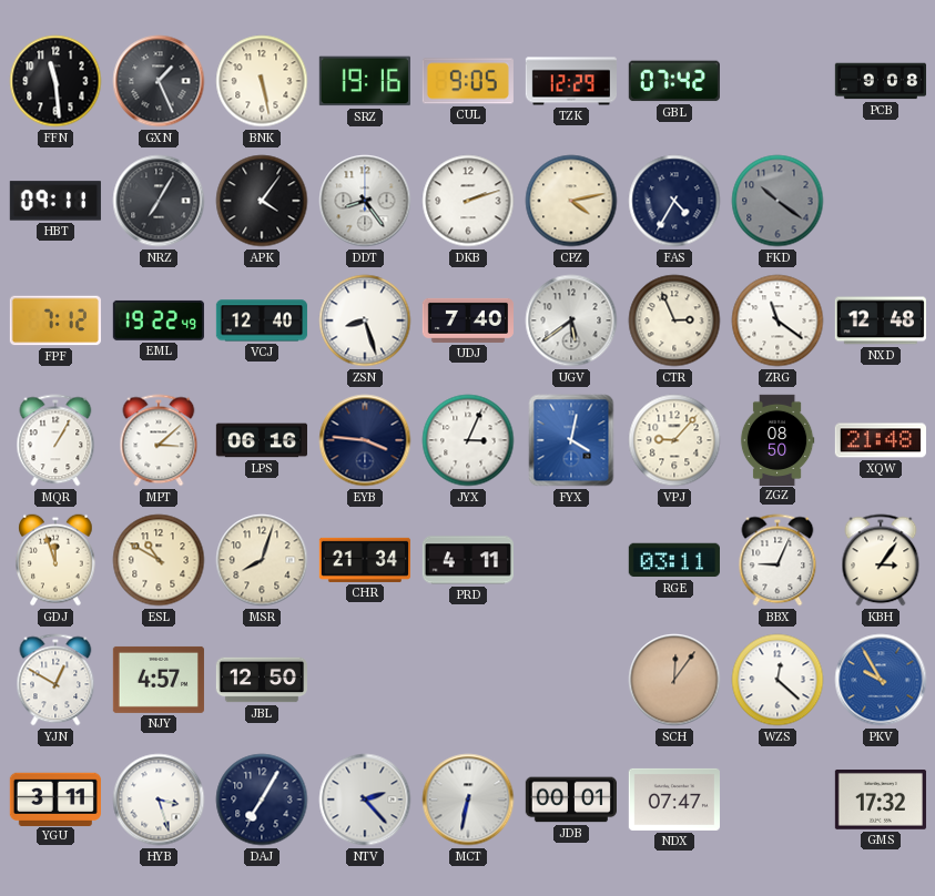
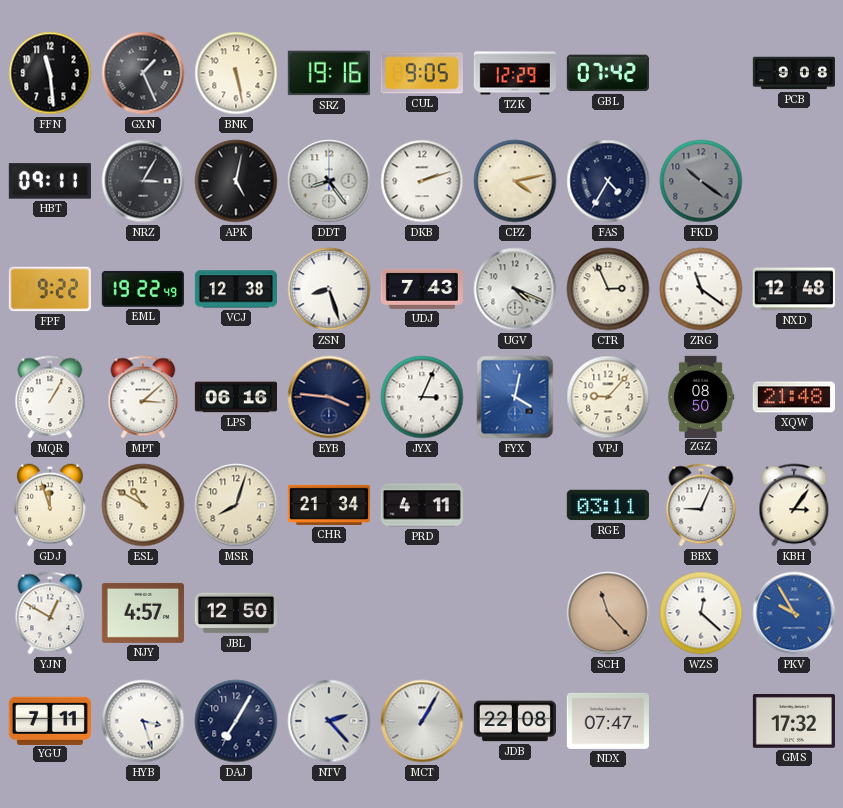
NRZ: 7:05 -> 3:05
APK: 4:06 -> 5:02
FPF: 7:12 -> 9:22
VCJ: 12:40 -> 12:38
UDJ: 7:40 -> 7:43
UGV: 5:39 -> 4:19
SCH: 12:06 -> 11:23
YGU: 3:11 -> 7:11
MCT: 6:32 -> 1:05
JDB: 00:01 -> 22:08
